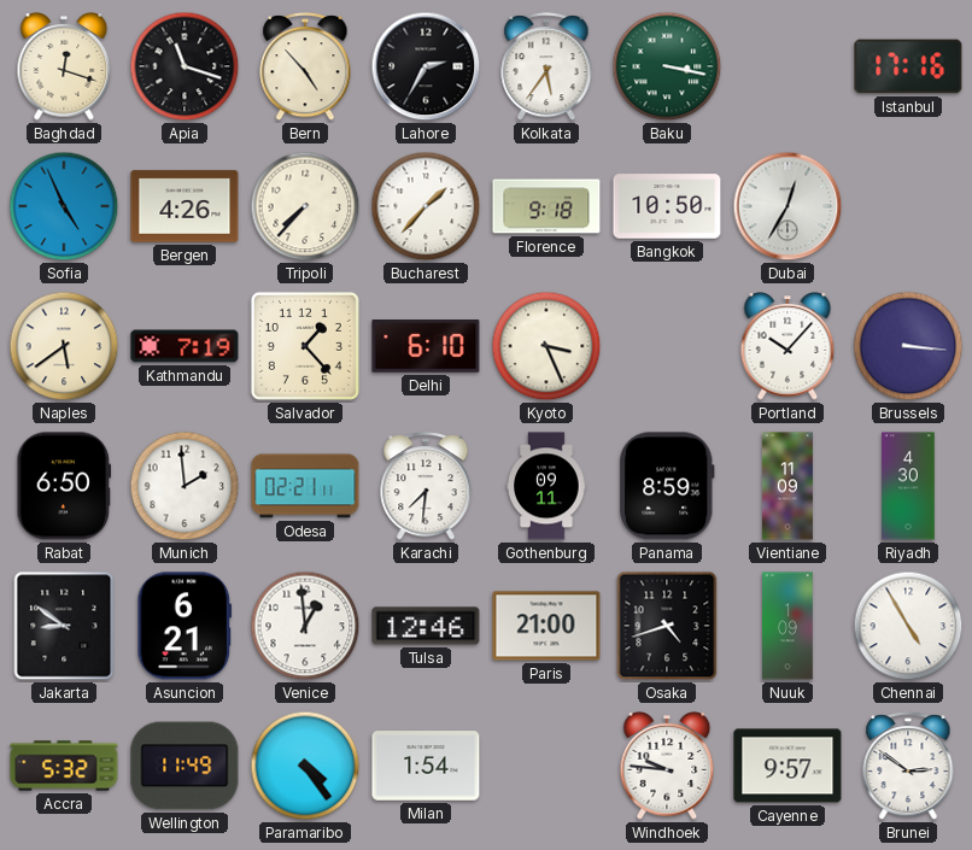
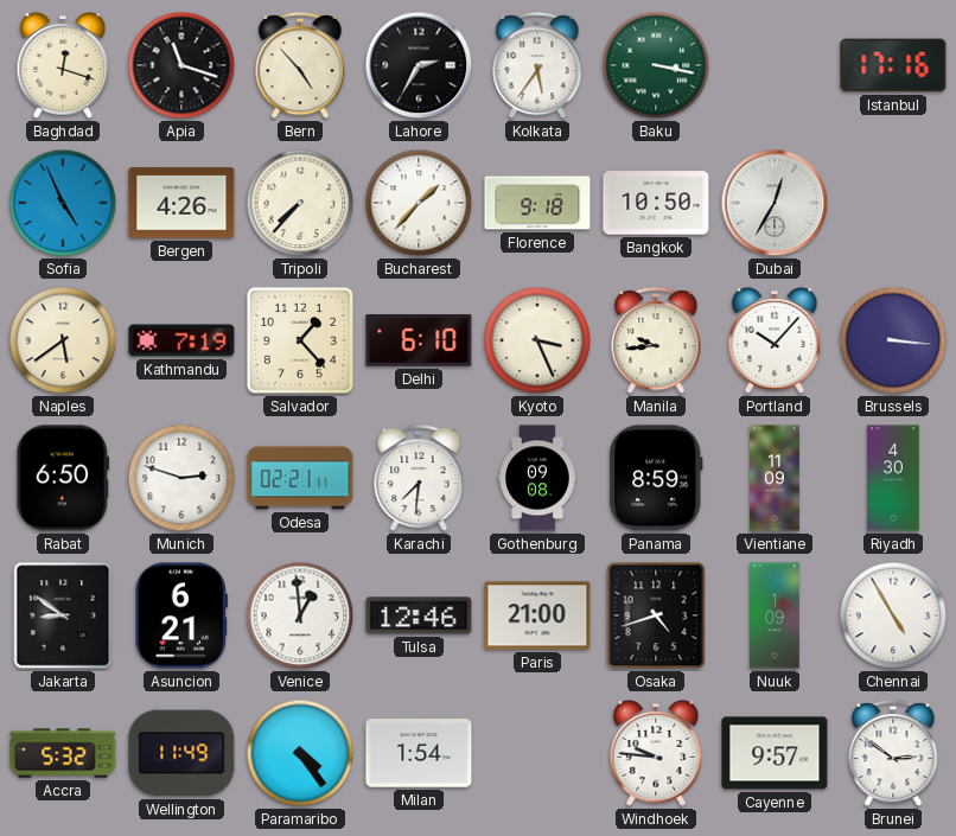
Manila: none -> 9:44
Munich: 1:59 -> 2:48
Gothenburg: 09:11 -> 09:08
